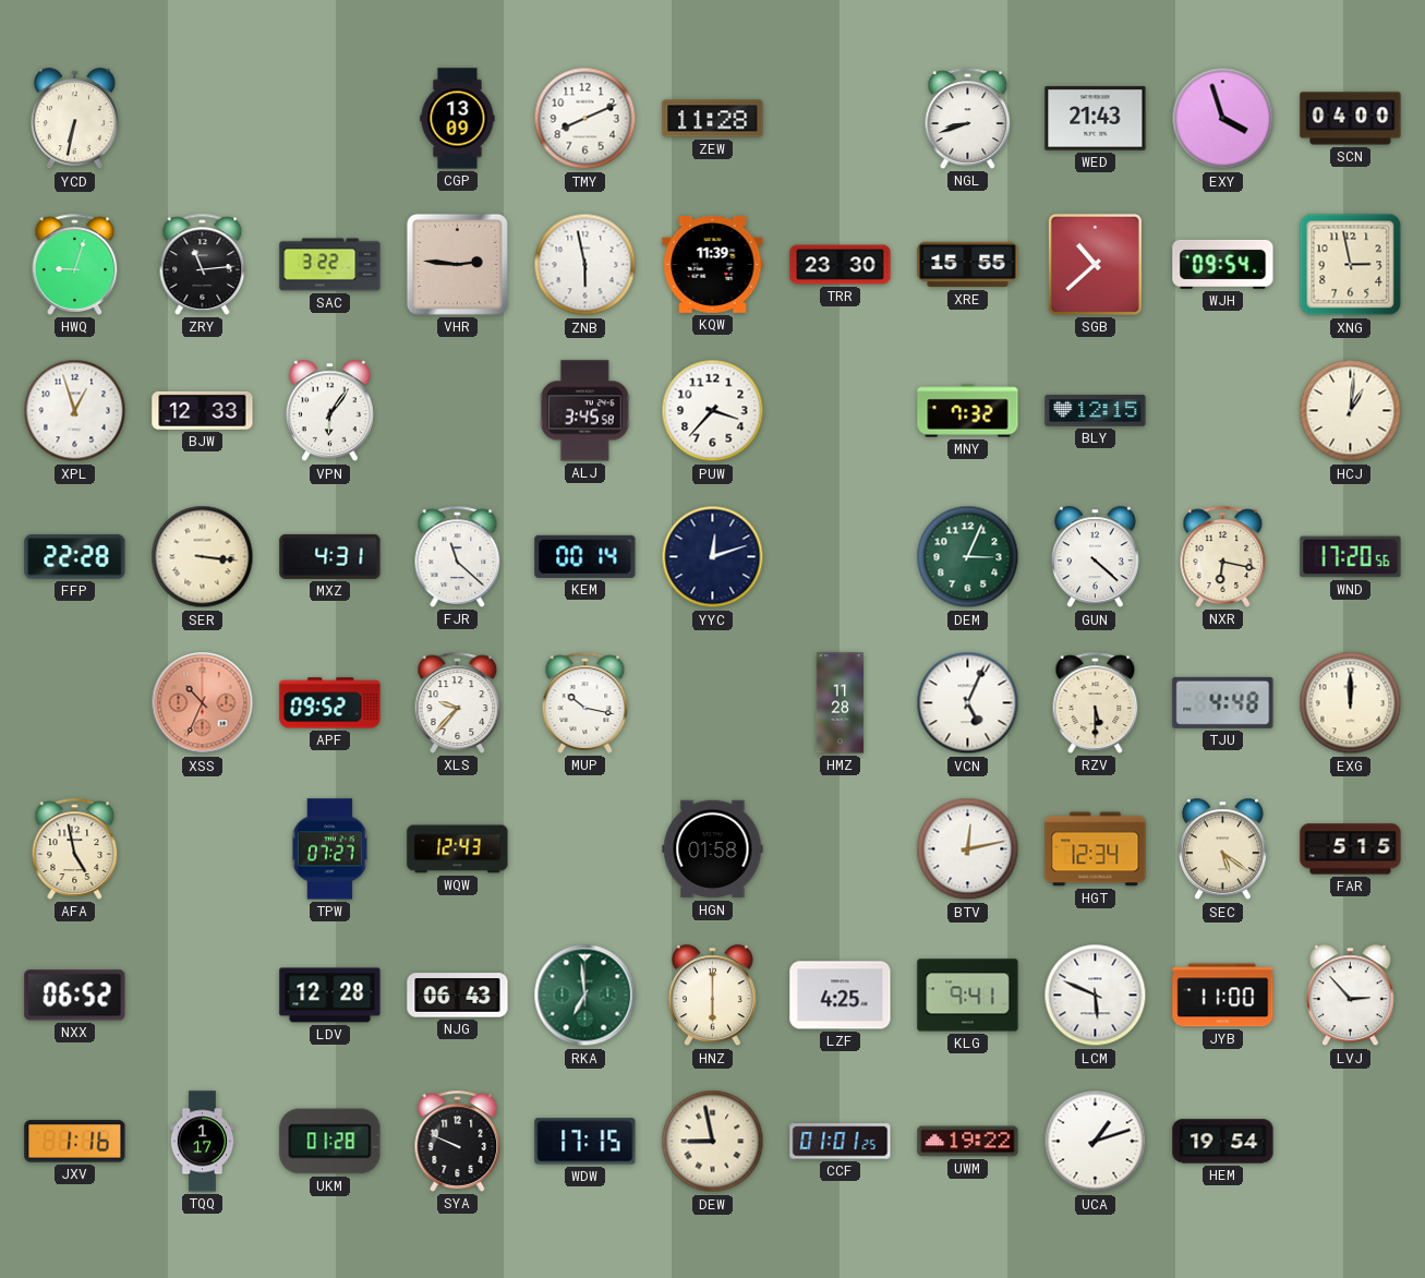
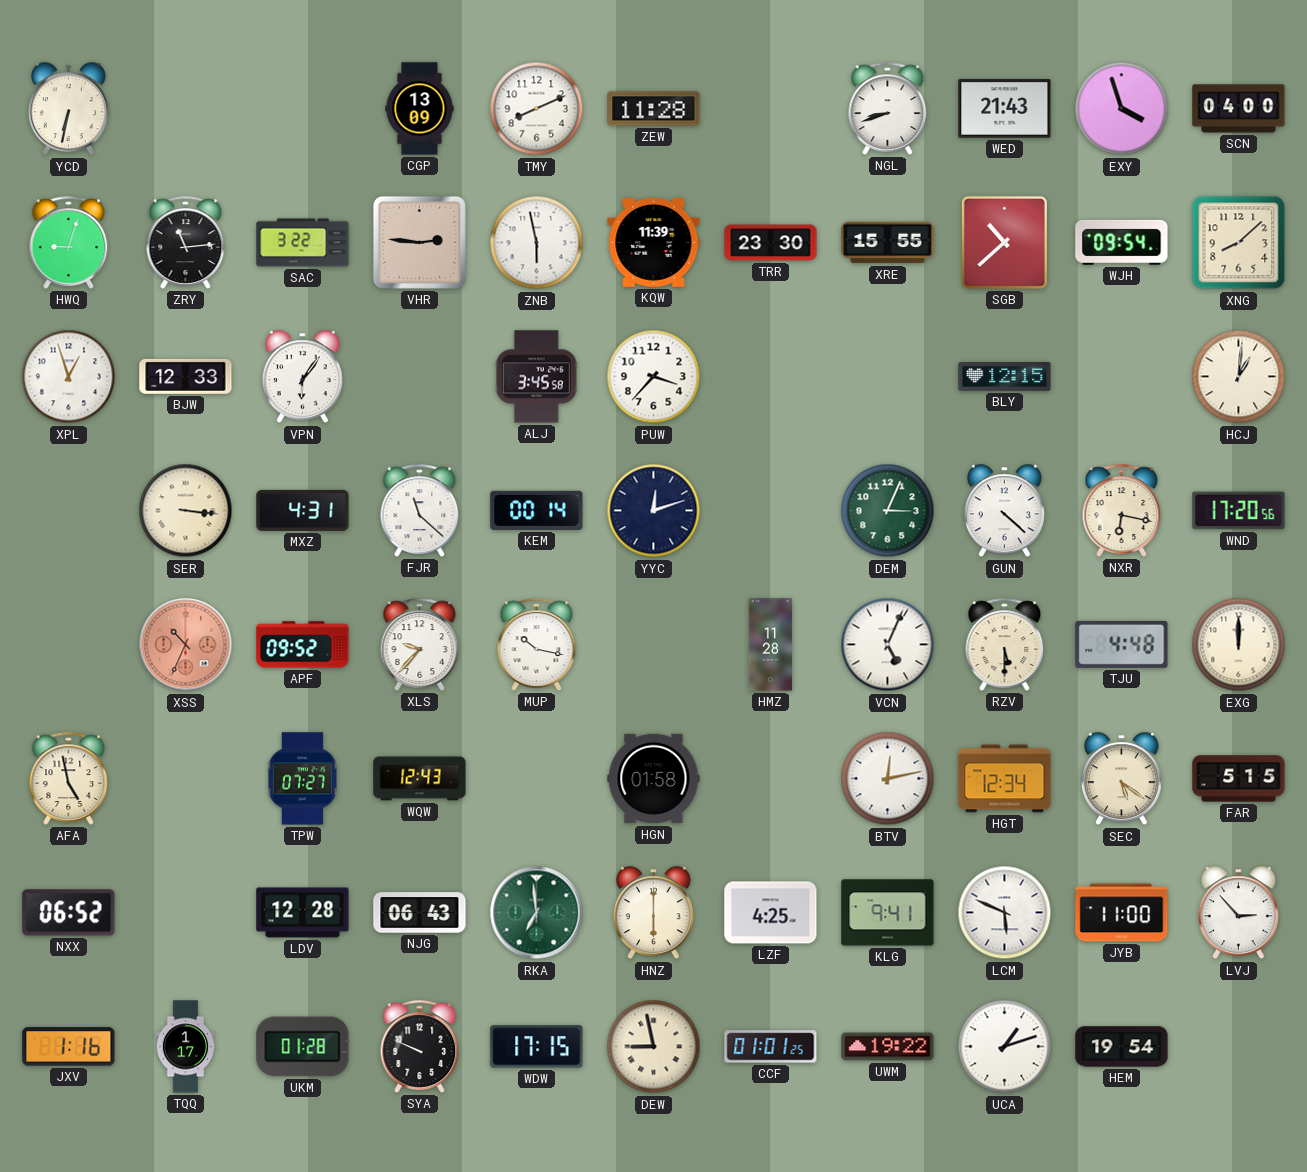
XNG: 2:58 -> 8:08
MNY: 7:32 -> none
FFP: 22:28 -> none
